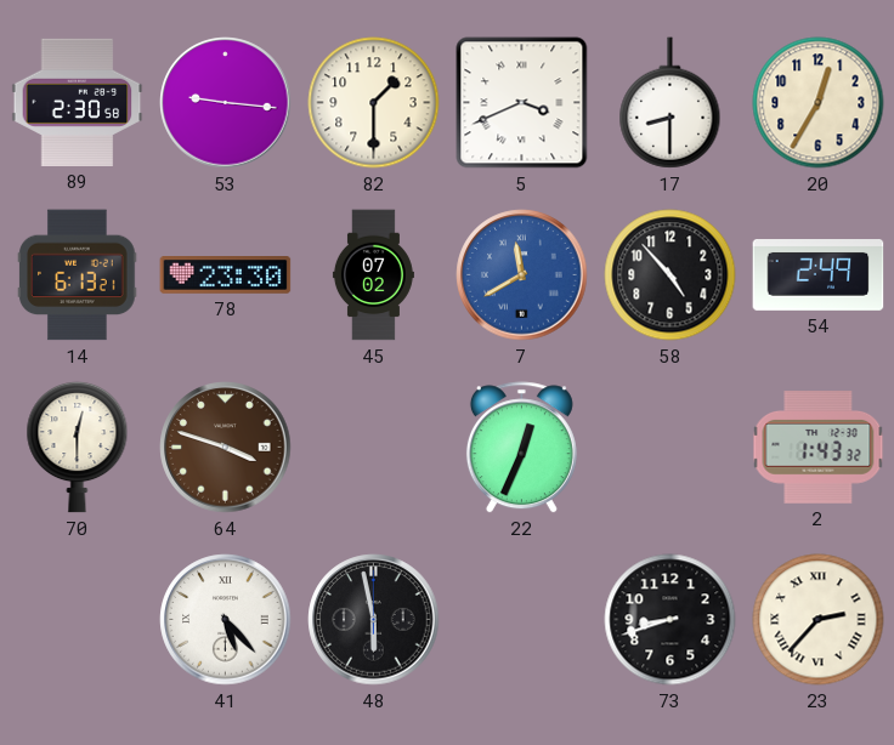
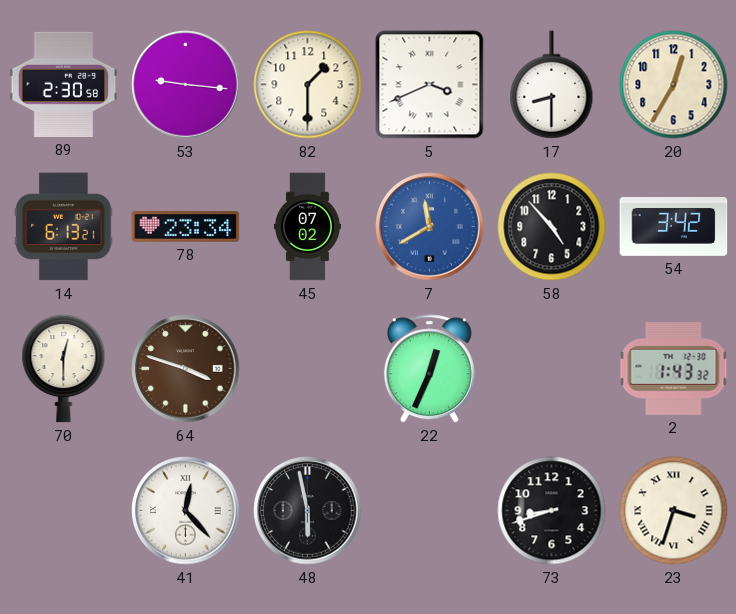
78: 23:30 -> 23:34
54: 2:49 -> 3:42
41: 5:23 -> 12:23
23: 2:37 -> 3:33
